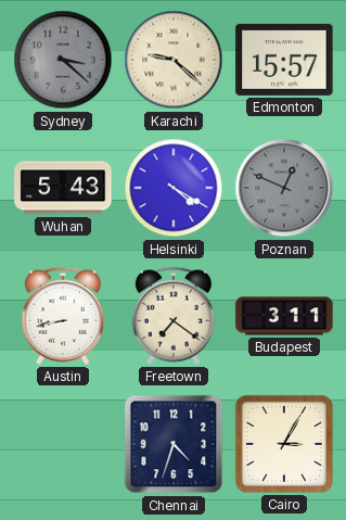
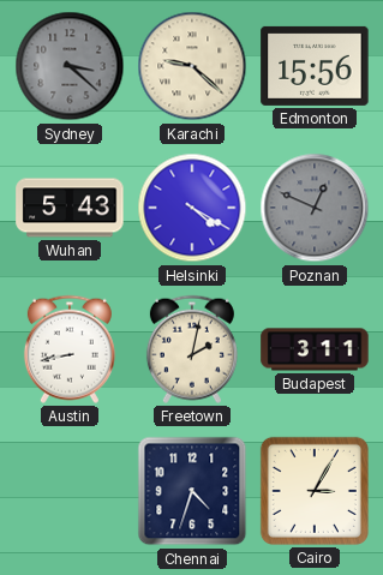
Edmonton: 15:57 -> 15:56
Freetown: 7:21 -> 2:02
